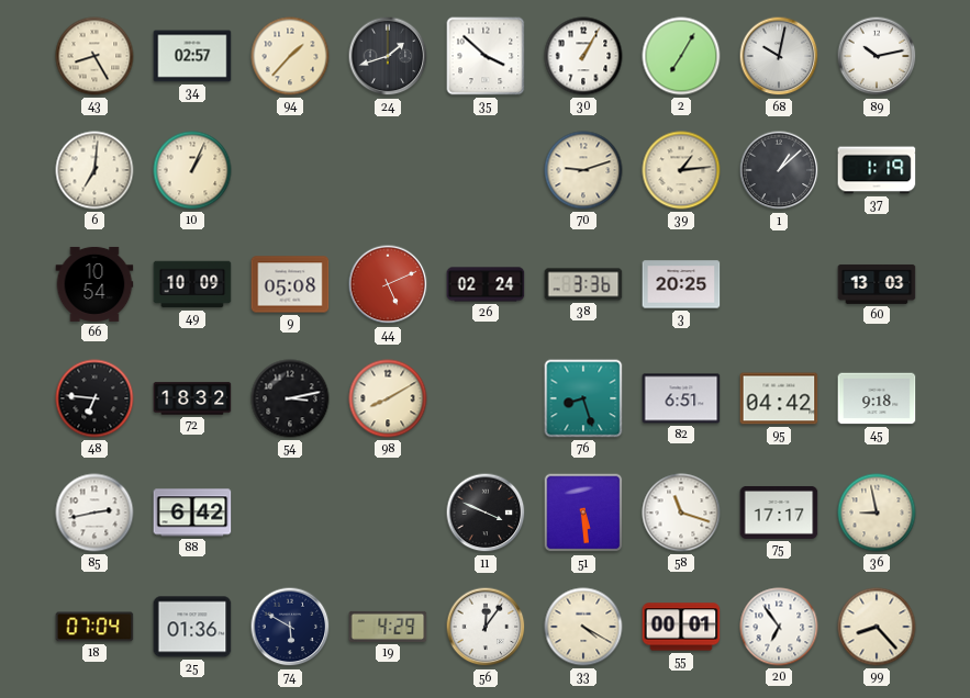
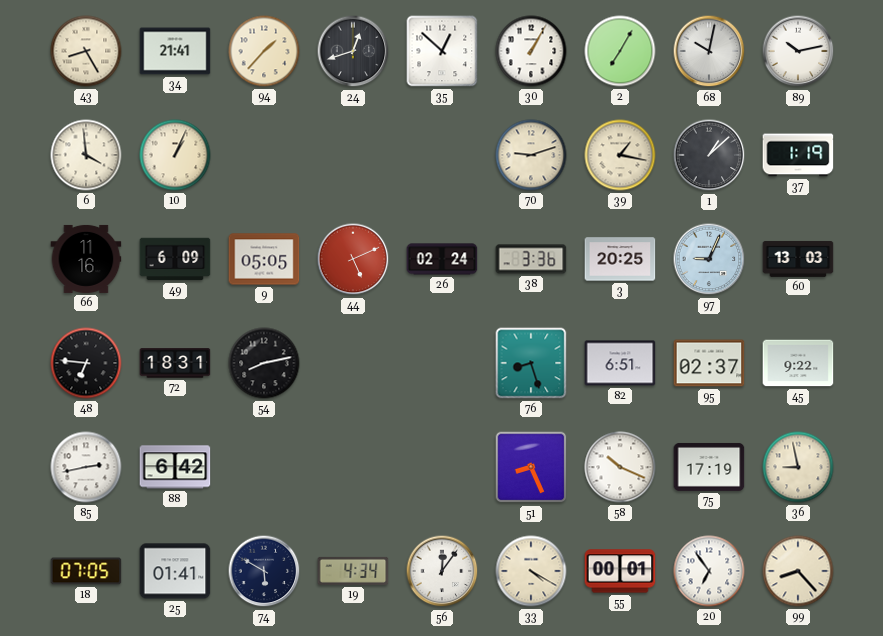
34: 02:57 -> 21:41
24: 1:42 -> 12:42
35: 3:52 -> 12:52
6: 7:01 -> 3:59
39: 1:14 -> 1:17
66: 10:54 -> 11:16
49: 10:09 -> 6:09
9: 05:08 -> 05:05
97: none -> 9:04
72: 18:32 -> 18:31
54: 3:13 -> 8:13
98: 8:10 -> none
95: 04:42 -> 02:37
45: 9:18 -> 9:22
11: 3:49 -> none
51: 5:29 -> 8:26
58: 11:18 -> 10:19
75: 17:17 -> 17:19
18: 07:04 -> 07:05
25: 01:36 -> 01:41
19: 4:29 -> 4:34
